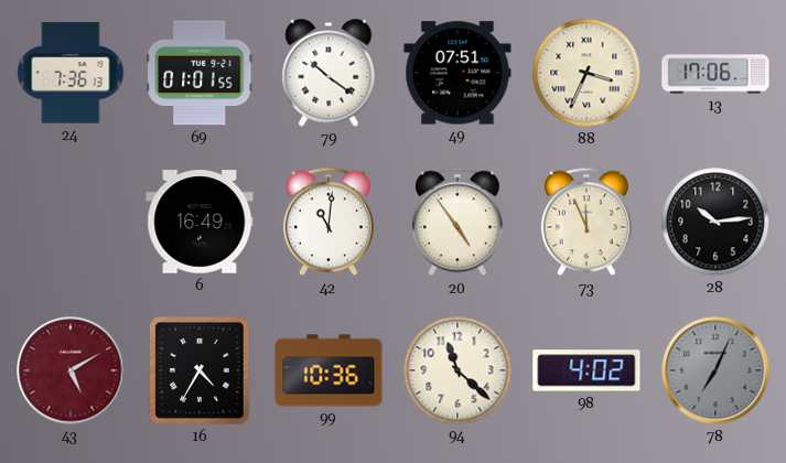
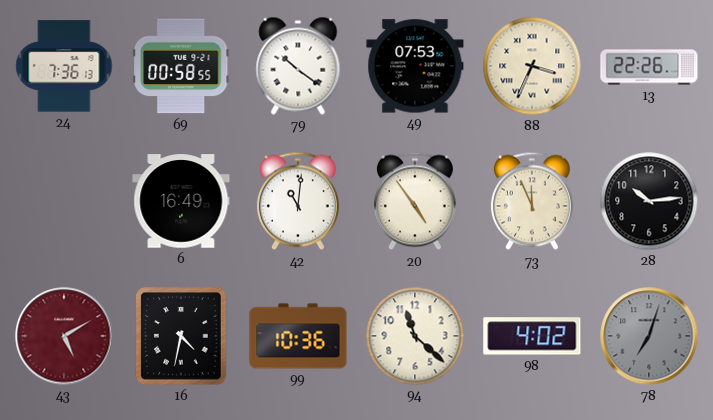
69: 01:01 -> 00:58
49: 07:51 -> 07:53
13: 17:06 -> 22:26
16: 4:35 -> 4:32
78: 7:04 -> 7:03
